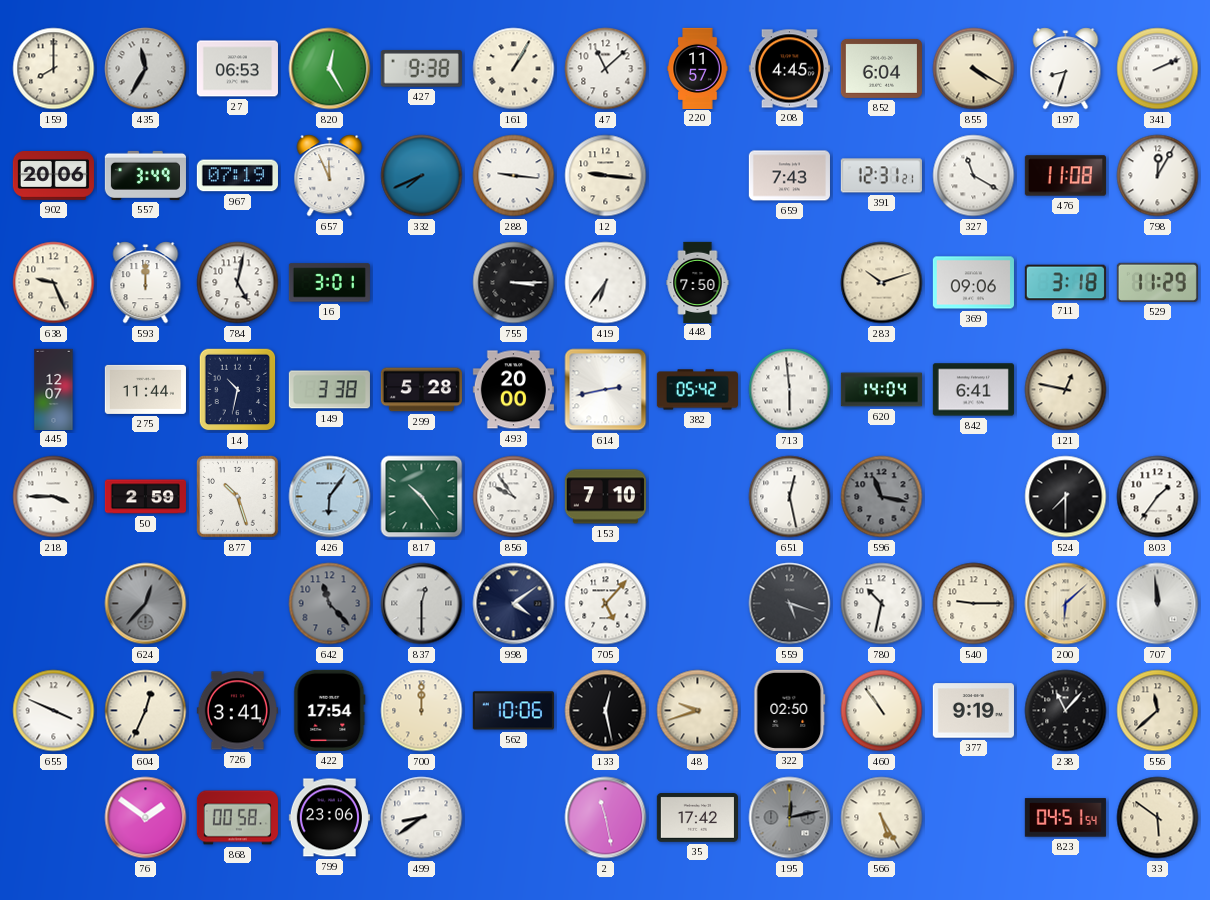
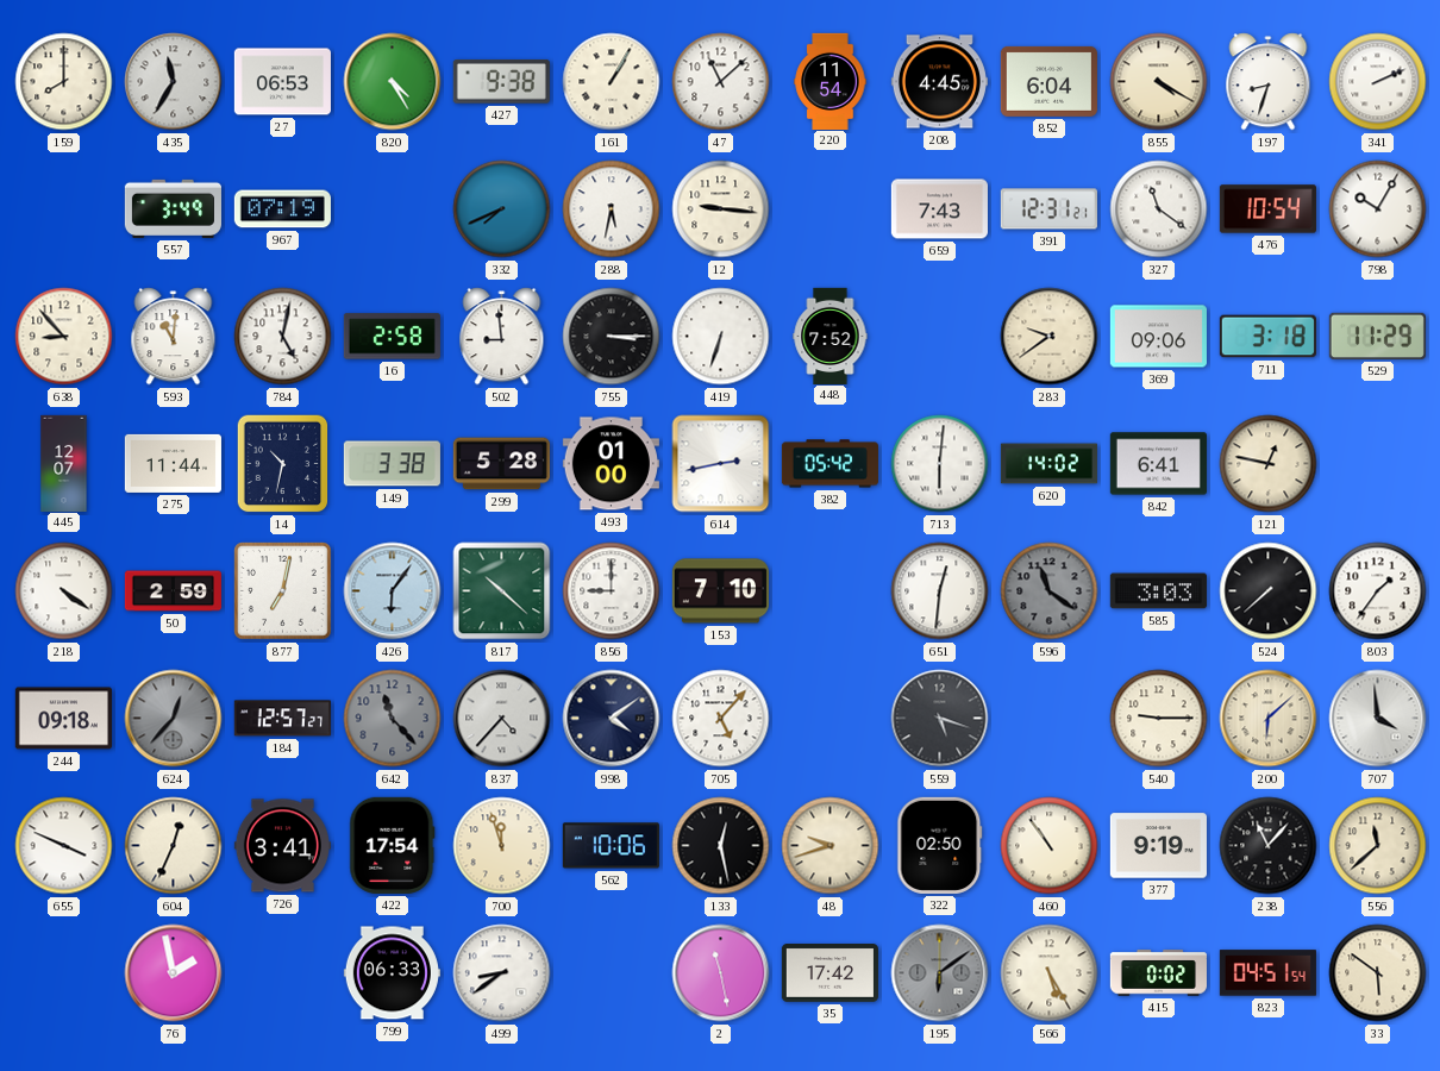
820: 12:25 -> 4:25
220: 11:57 -> 11:54
902: 20:06 -> none
657: 11:56 -> none
288: 9:16 -> 5:32
327: 11:20 -> 11:21
476: 11:08 -> 10:54
798: 12:05 -> 10:05
638: 9:26 -> 8:53
593: 12:00 -> 11:01
16: 3:01 -> 2:58
502: none -> 8:59
419: 6:36 -> 6:33
448: 7:50 -> 7:52
283: 10:12 -> 9:39
493: 20:00 -> 01:00
713: 5:59 -> 6:01
620: 14:04 -> 14:02
218: 3:45 -> 4:21
877: 10:27 -> 7:02
817: 10:24 -> 10:22
856: 9:54 -> 9:00
651: 12:28 -> 12:31
596: 11:17 -> 11:21
585: none -> 3:03
524: 7:30 -> 7:38
244: none -> 09:18
184: none -> 12:57
837: 12:30 -> 4:37
780: 10:32 -> none
707: 11:59 -> 3:59
700: 12:00 -> 11:57
76: 1:51 -> 1:58
868: 00:58 -> none
799: 23:06 -> 06:33
195: 12:13 -> 6:09
415: none -> 0:02
